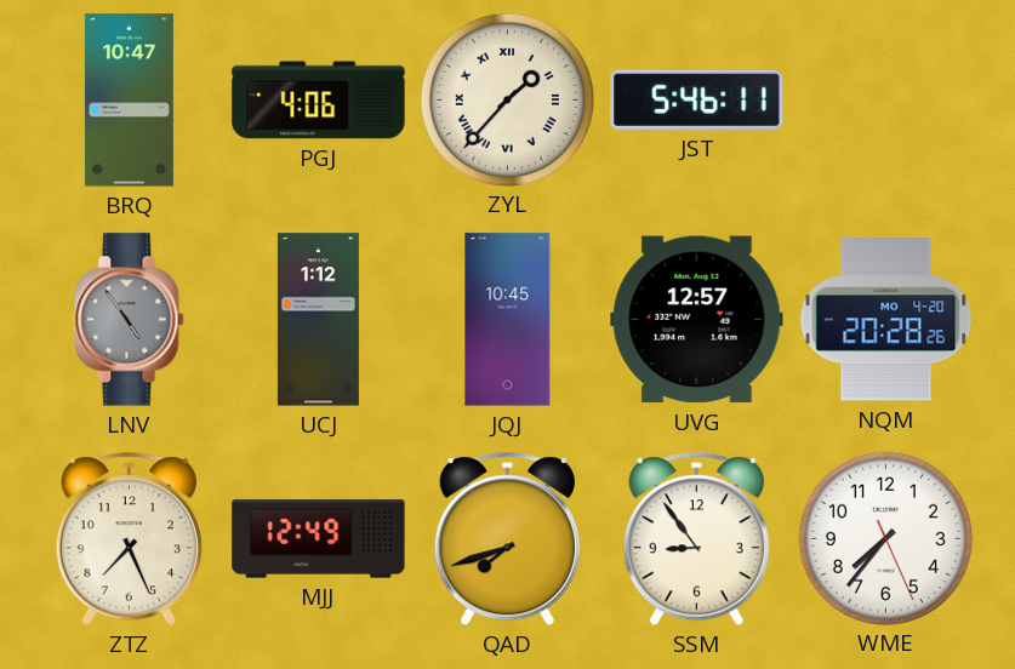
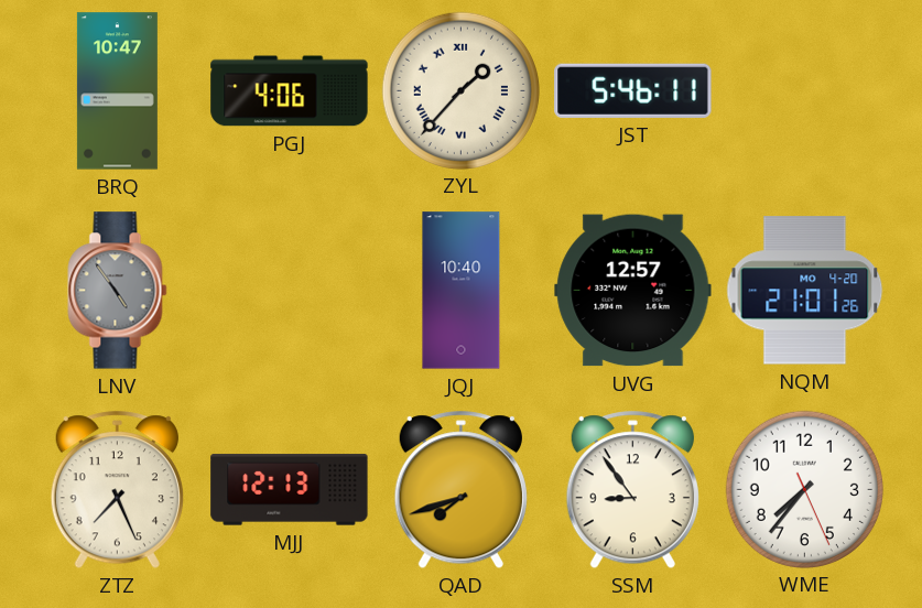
UCJ: 1:12 -> none
JQJ: 10:45 -> 10:40
NQM: 20:28 -> 21:01
MJJ: 12:49 -> 12:13
